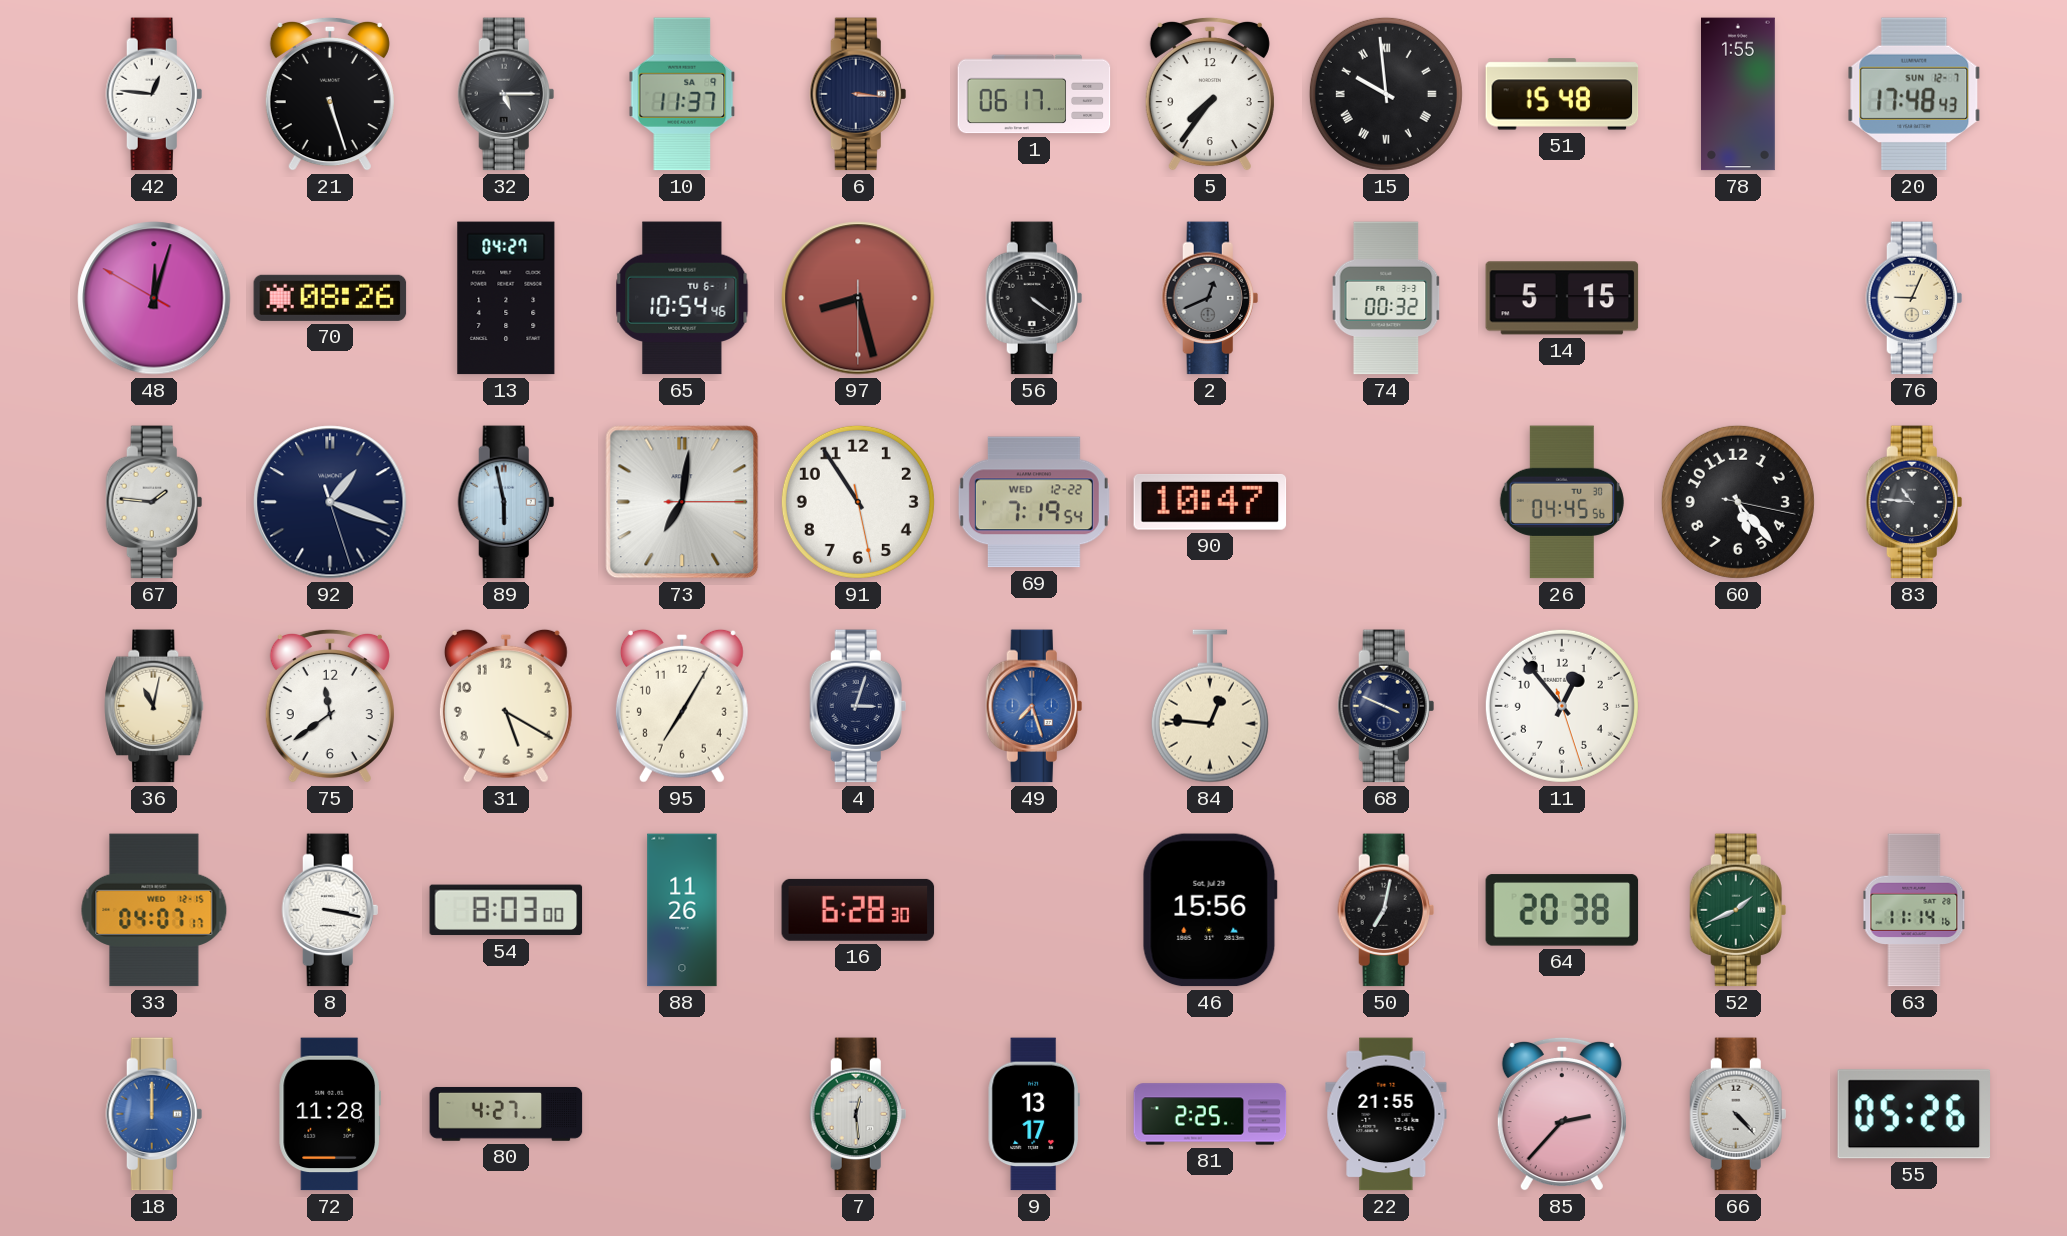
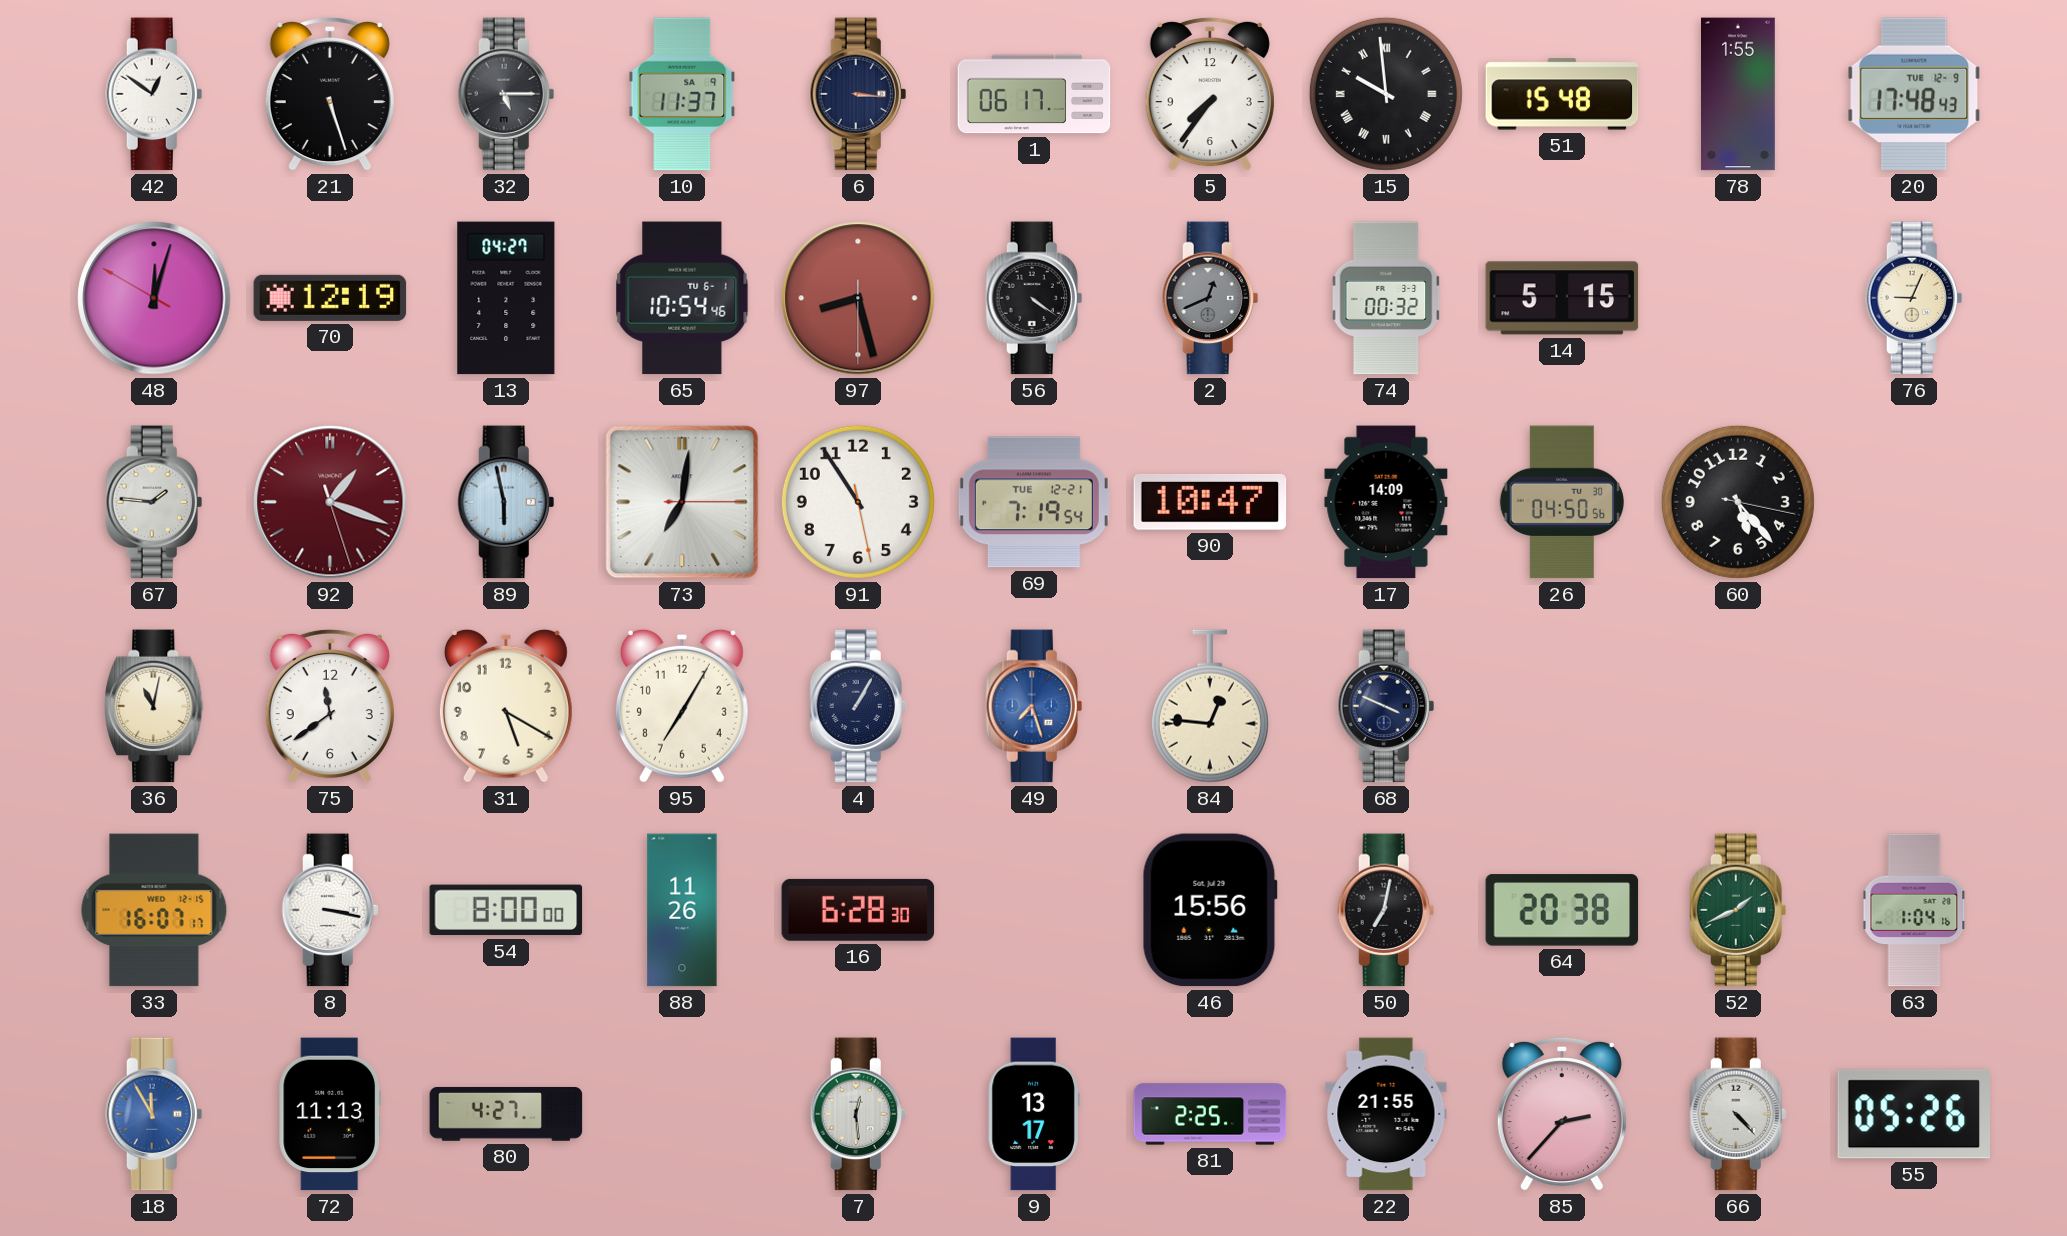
42: 12:46 -> 12:51
20 date: SUN 12-7 -> TUE 12-9
70: 08:26 -> 12:19
92 dial: navy -> burgundy
69 date: WED 12-22 -> TUE 12-21
17: none -> 14:09
26: 04:45 -> 04:50
83: 10:46 -> none
4: 3:03 -> 1:05
11: 12:53 -> none
33: 04:07 -> 16:07
54: 8:03 -> 8:00
63: 11:14 -> 1:04
18: 12:00 -> 11:55
72: 11:28 -> 11:13
